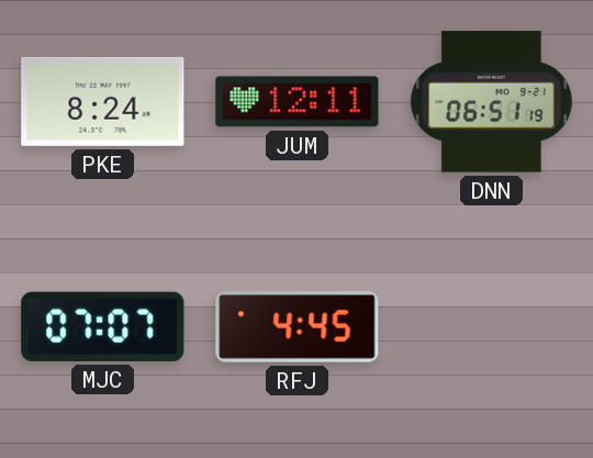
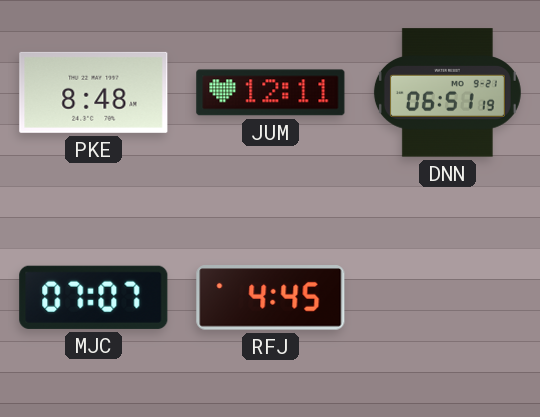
PKE: 8:24 -> 8:48
